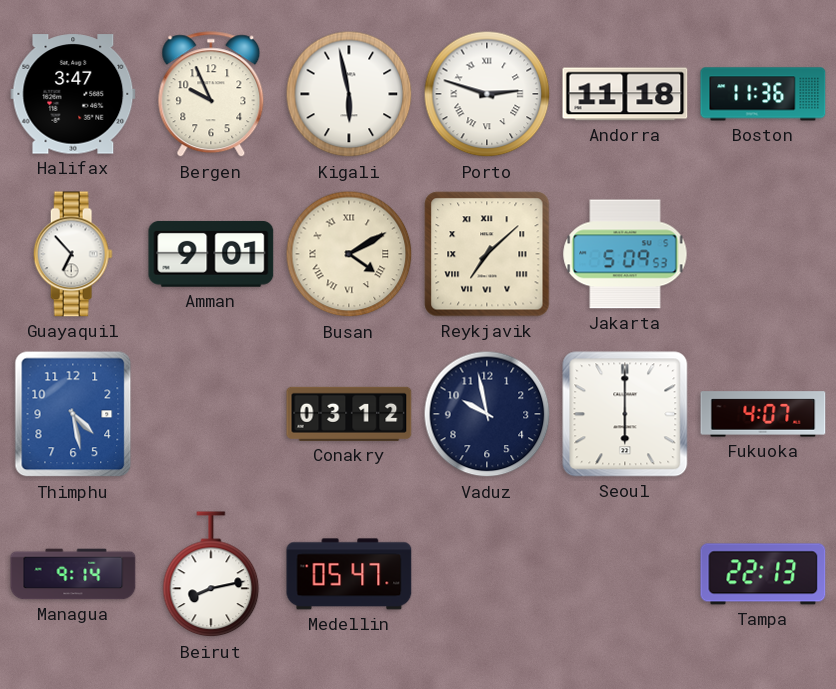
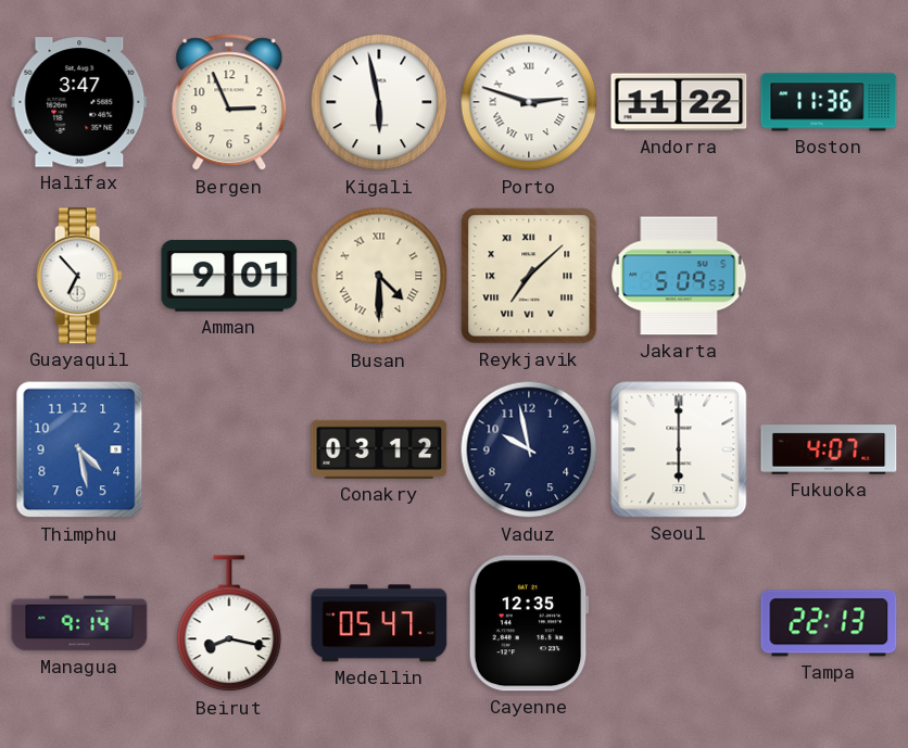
Bergen: 9:56 -> 2:56
Andorra: 11:18 -> 11:22
Busan: 4:10 -> 4:30
Beirut: 8:13 -> 8:17
Cayenne: none -> 12:35
